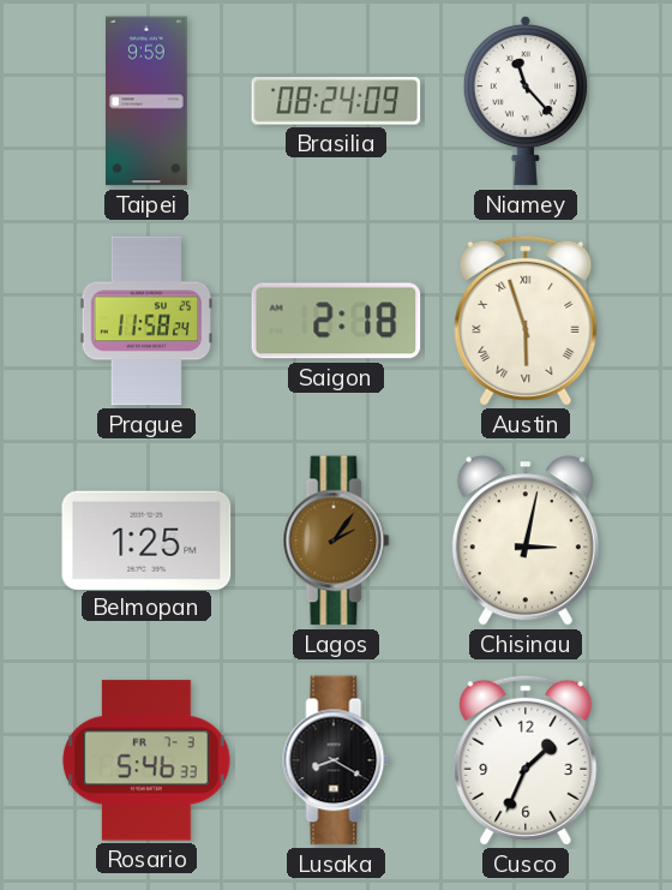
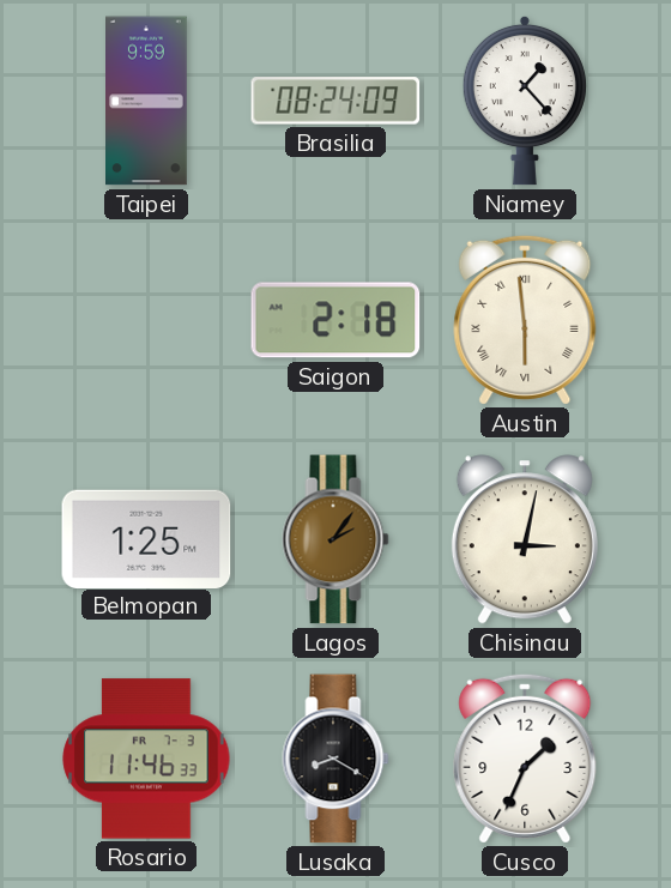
Niamey: 11:23 -> 1:23
Prague: 11:58 -> none
Austin: 5:57 -> 5:59
Rosario: 5:46 -> 11:46
